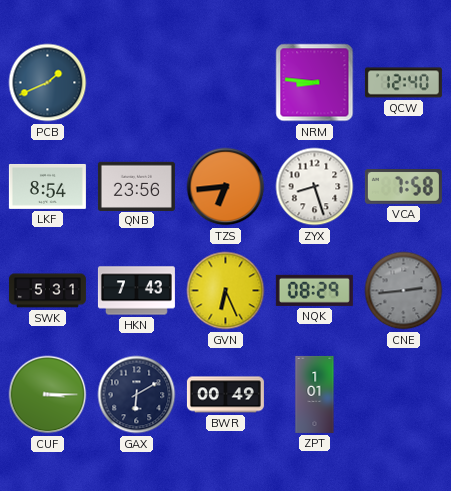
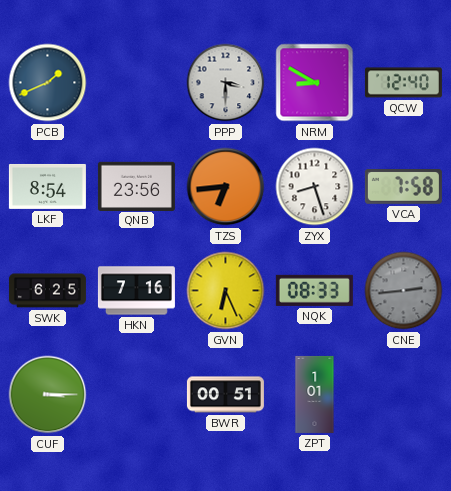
PPP: none -> 3:30
NRM: 8:46 -> 8:50
SWK: 5:31 -> 6:25
HKN: 7:43 -> 7:16
NQK: 08:29 -> 08:33
GAX: 6:10 -> none
BWR: 00:49 -> 00:51
